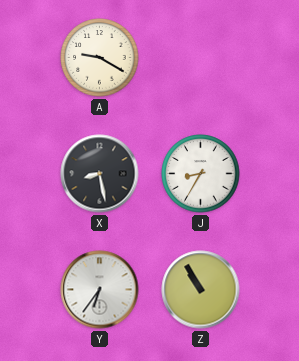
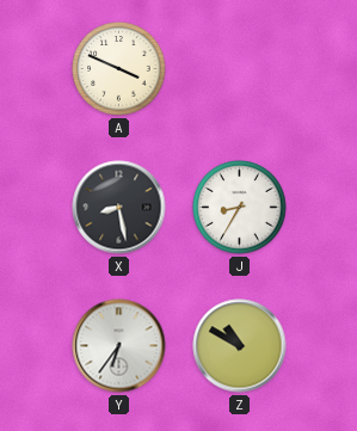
A: 9:20 -> 3:49
Z: 10:55 -> 10:50
